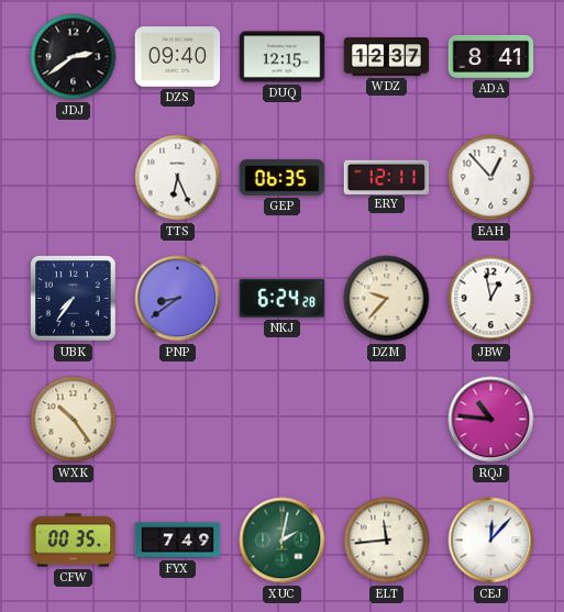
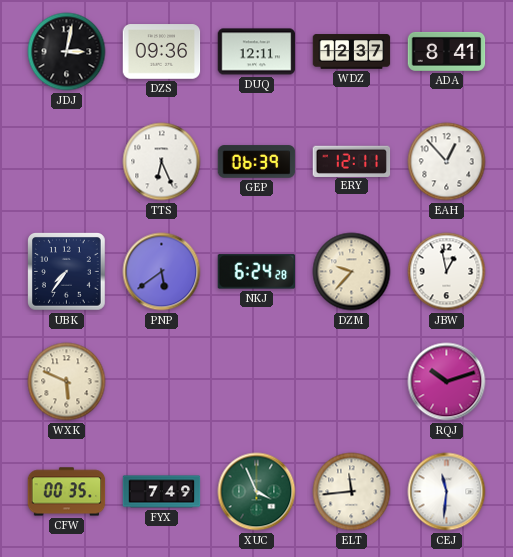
JDJ: 2:39 -> 3:02
DZS: 09:40 -> 09:36
DUQ: 12:15 -> 12:11
GEP: 06:35 -> 06:39
PNP: 8:39 -> 5:39
WXK: 10:24 -> 5:49
RQJ: 10:46 -> 10:12
XUC: 2:02 -> 3:56
CEJ: 12:07 -> 11:31
